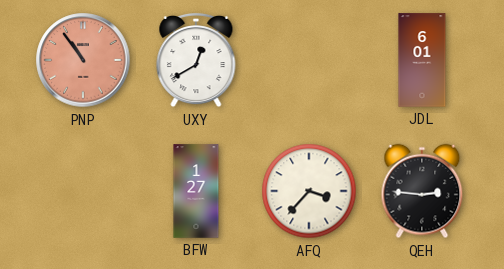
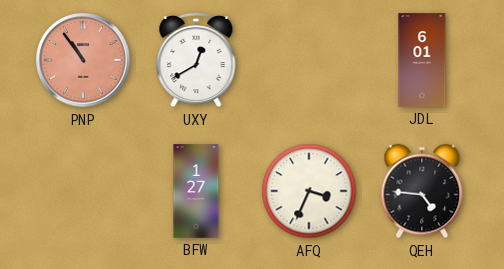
AFQ: 3:37 -> 3:34
QEH: 2:46 -> 4:46
